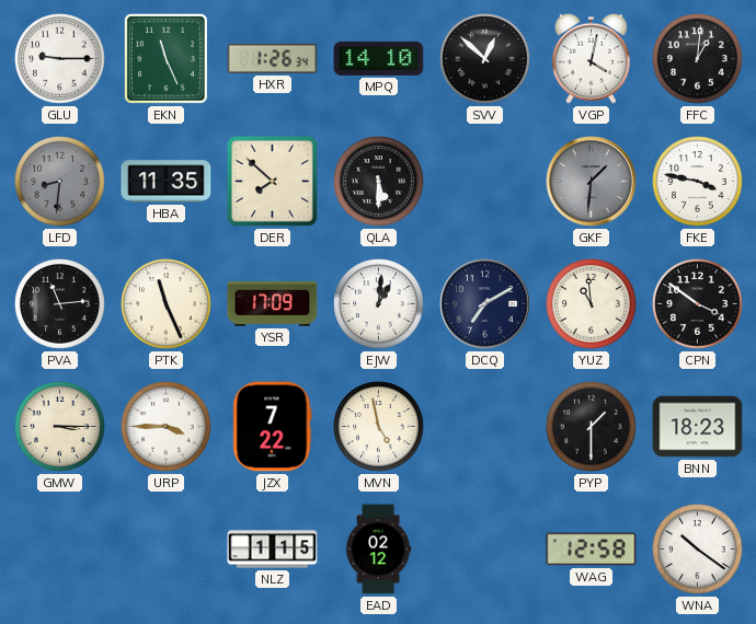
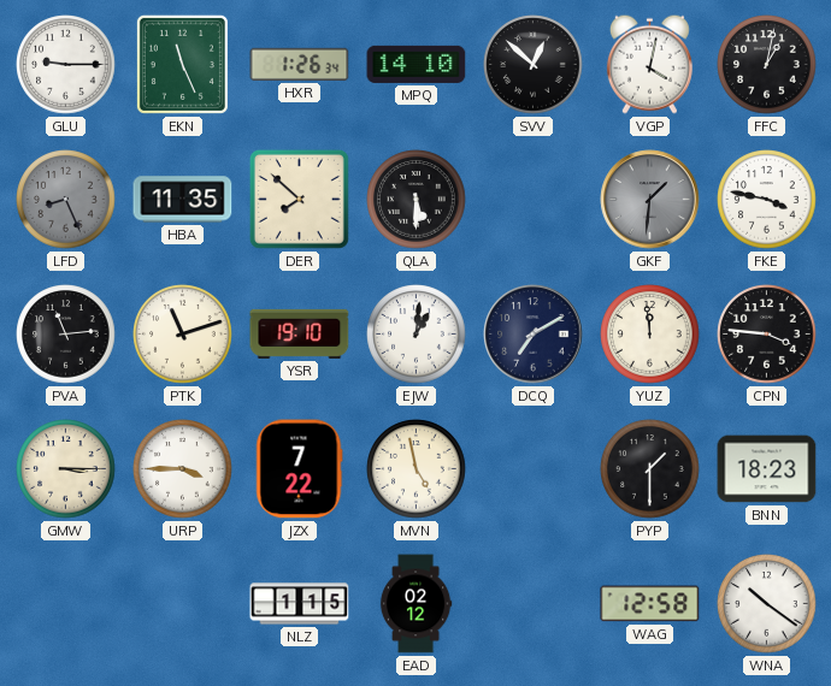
FFC: 1:01 -> 1:02
LFD: 8:31 -> 8:26
PTK: 11:26 -> 11:12
YSR: 17:09 -> 19:10
YUZ: 10:59 -> 11:59
CPN: 3:51 -> 3:46
